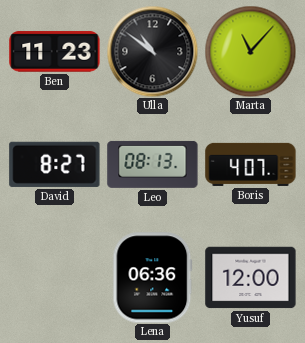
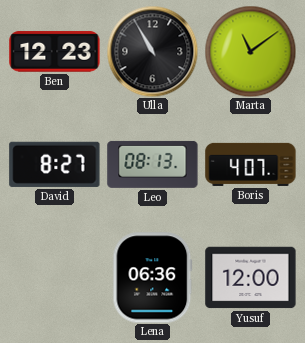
Ben: 11:23 -> 12:23
Ulla: 10:51 -> 10:55
Marta: 11:07 -> 11:09
